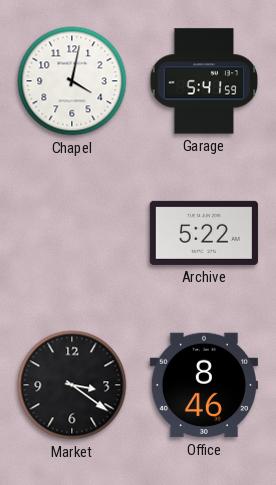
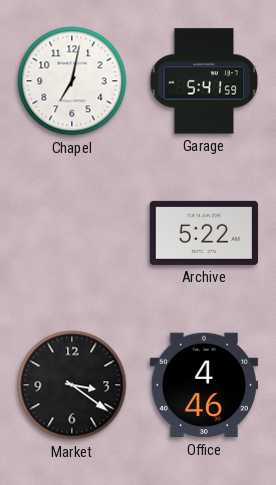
Chapel: 4:02 -> 7:02
Office: 8:46 -> 4:46
